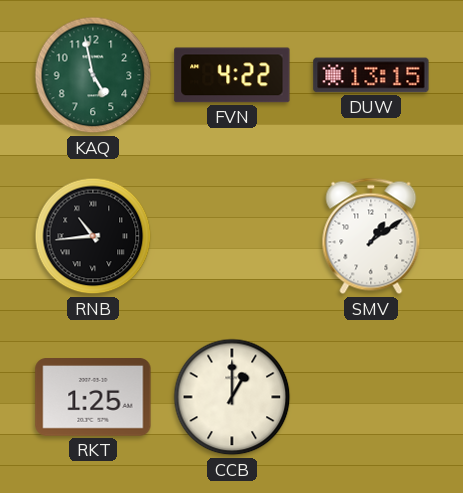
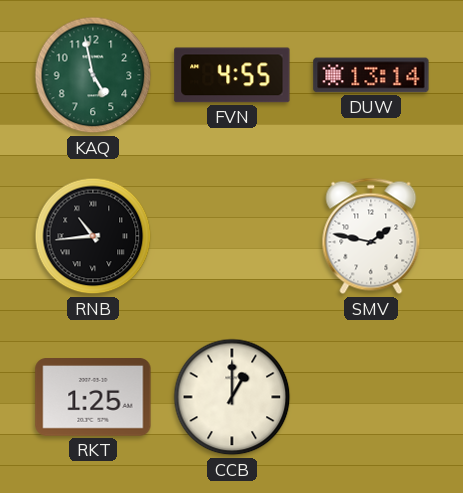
FVN: 4:22 -> 4:55
DUW: 13:15 -> 13:14
SMV: 1:09 -> 1:47
